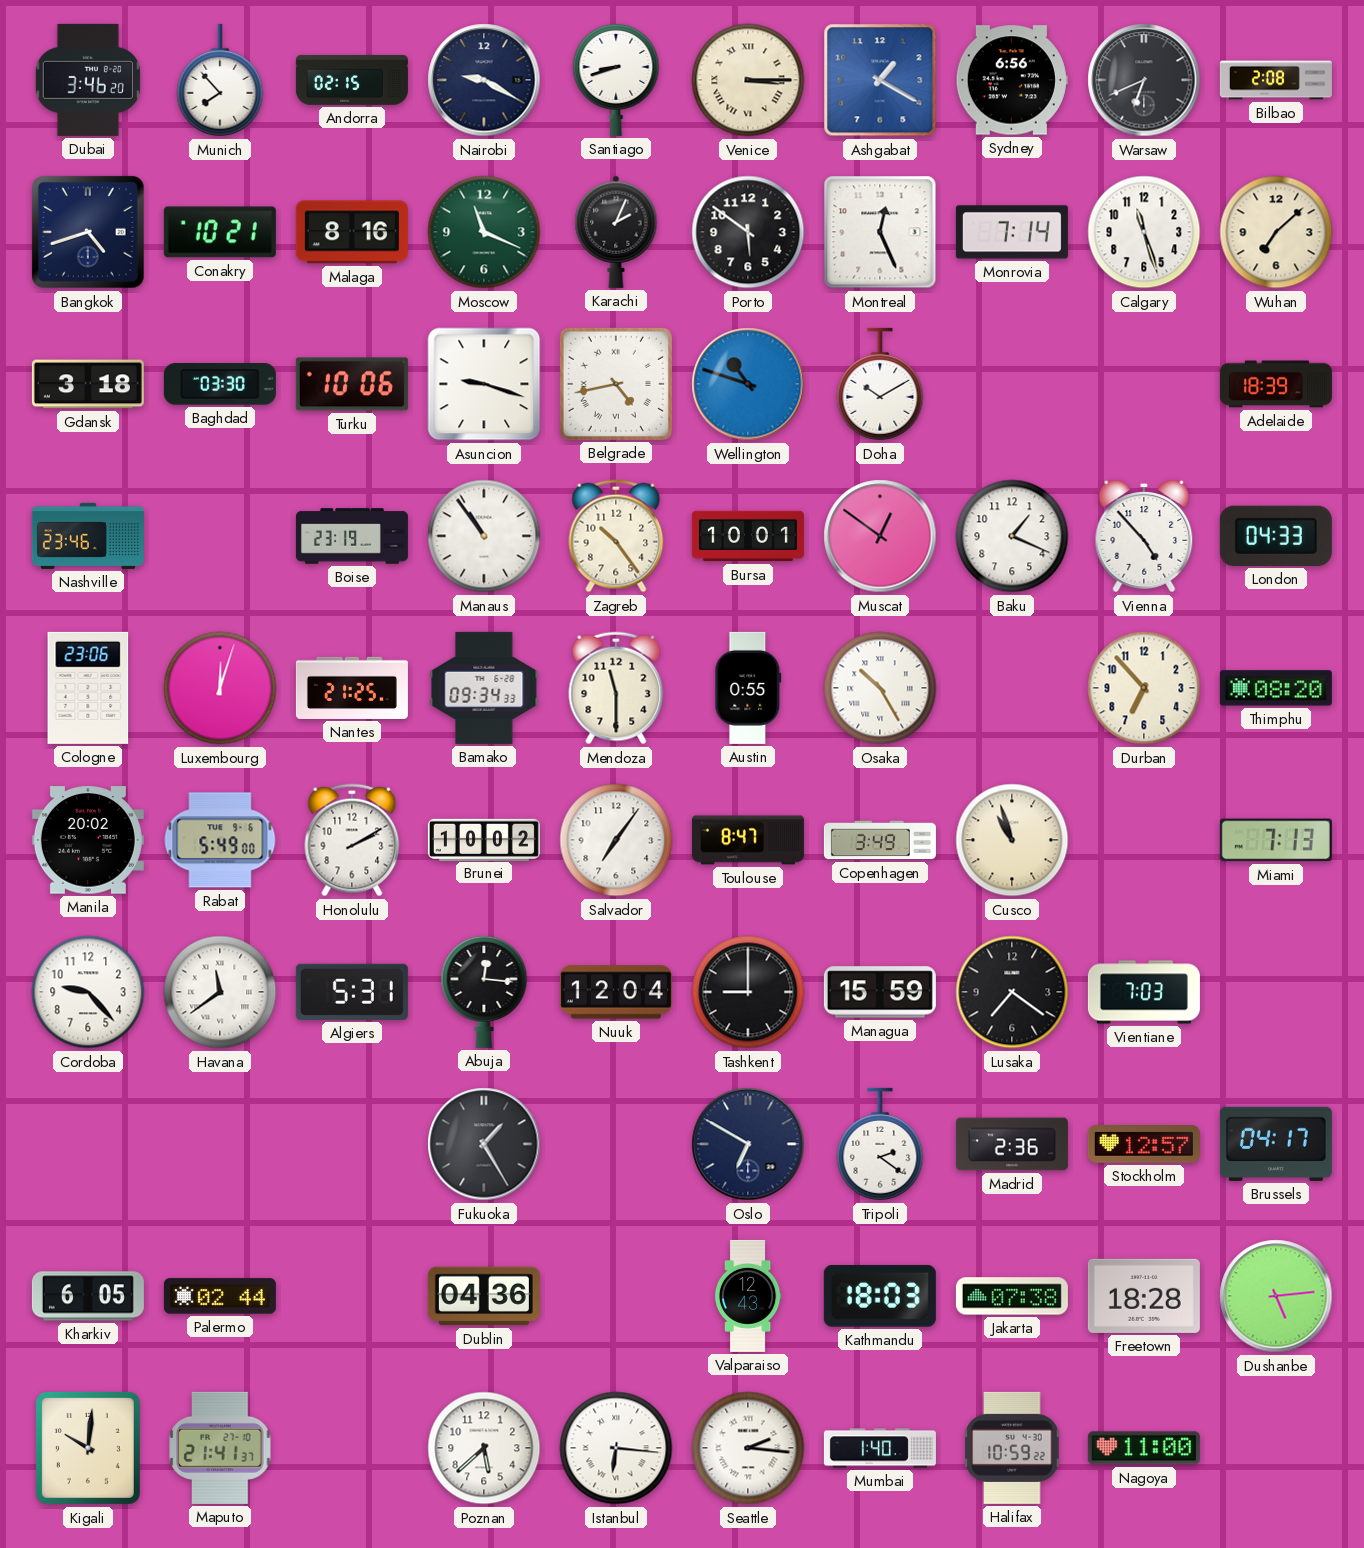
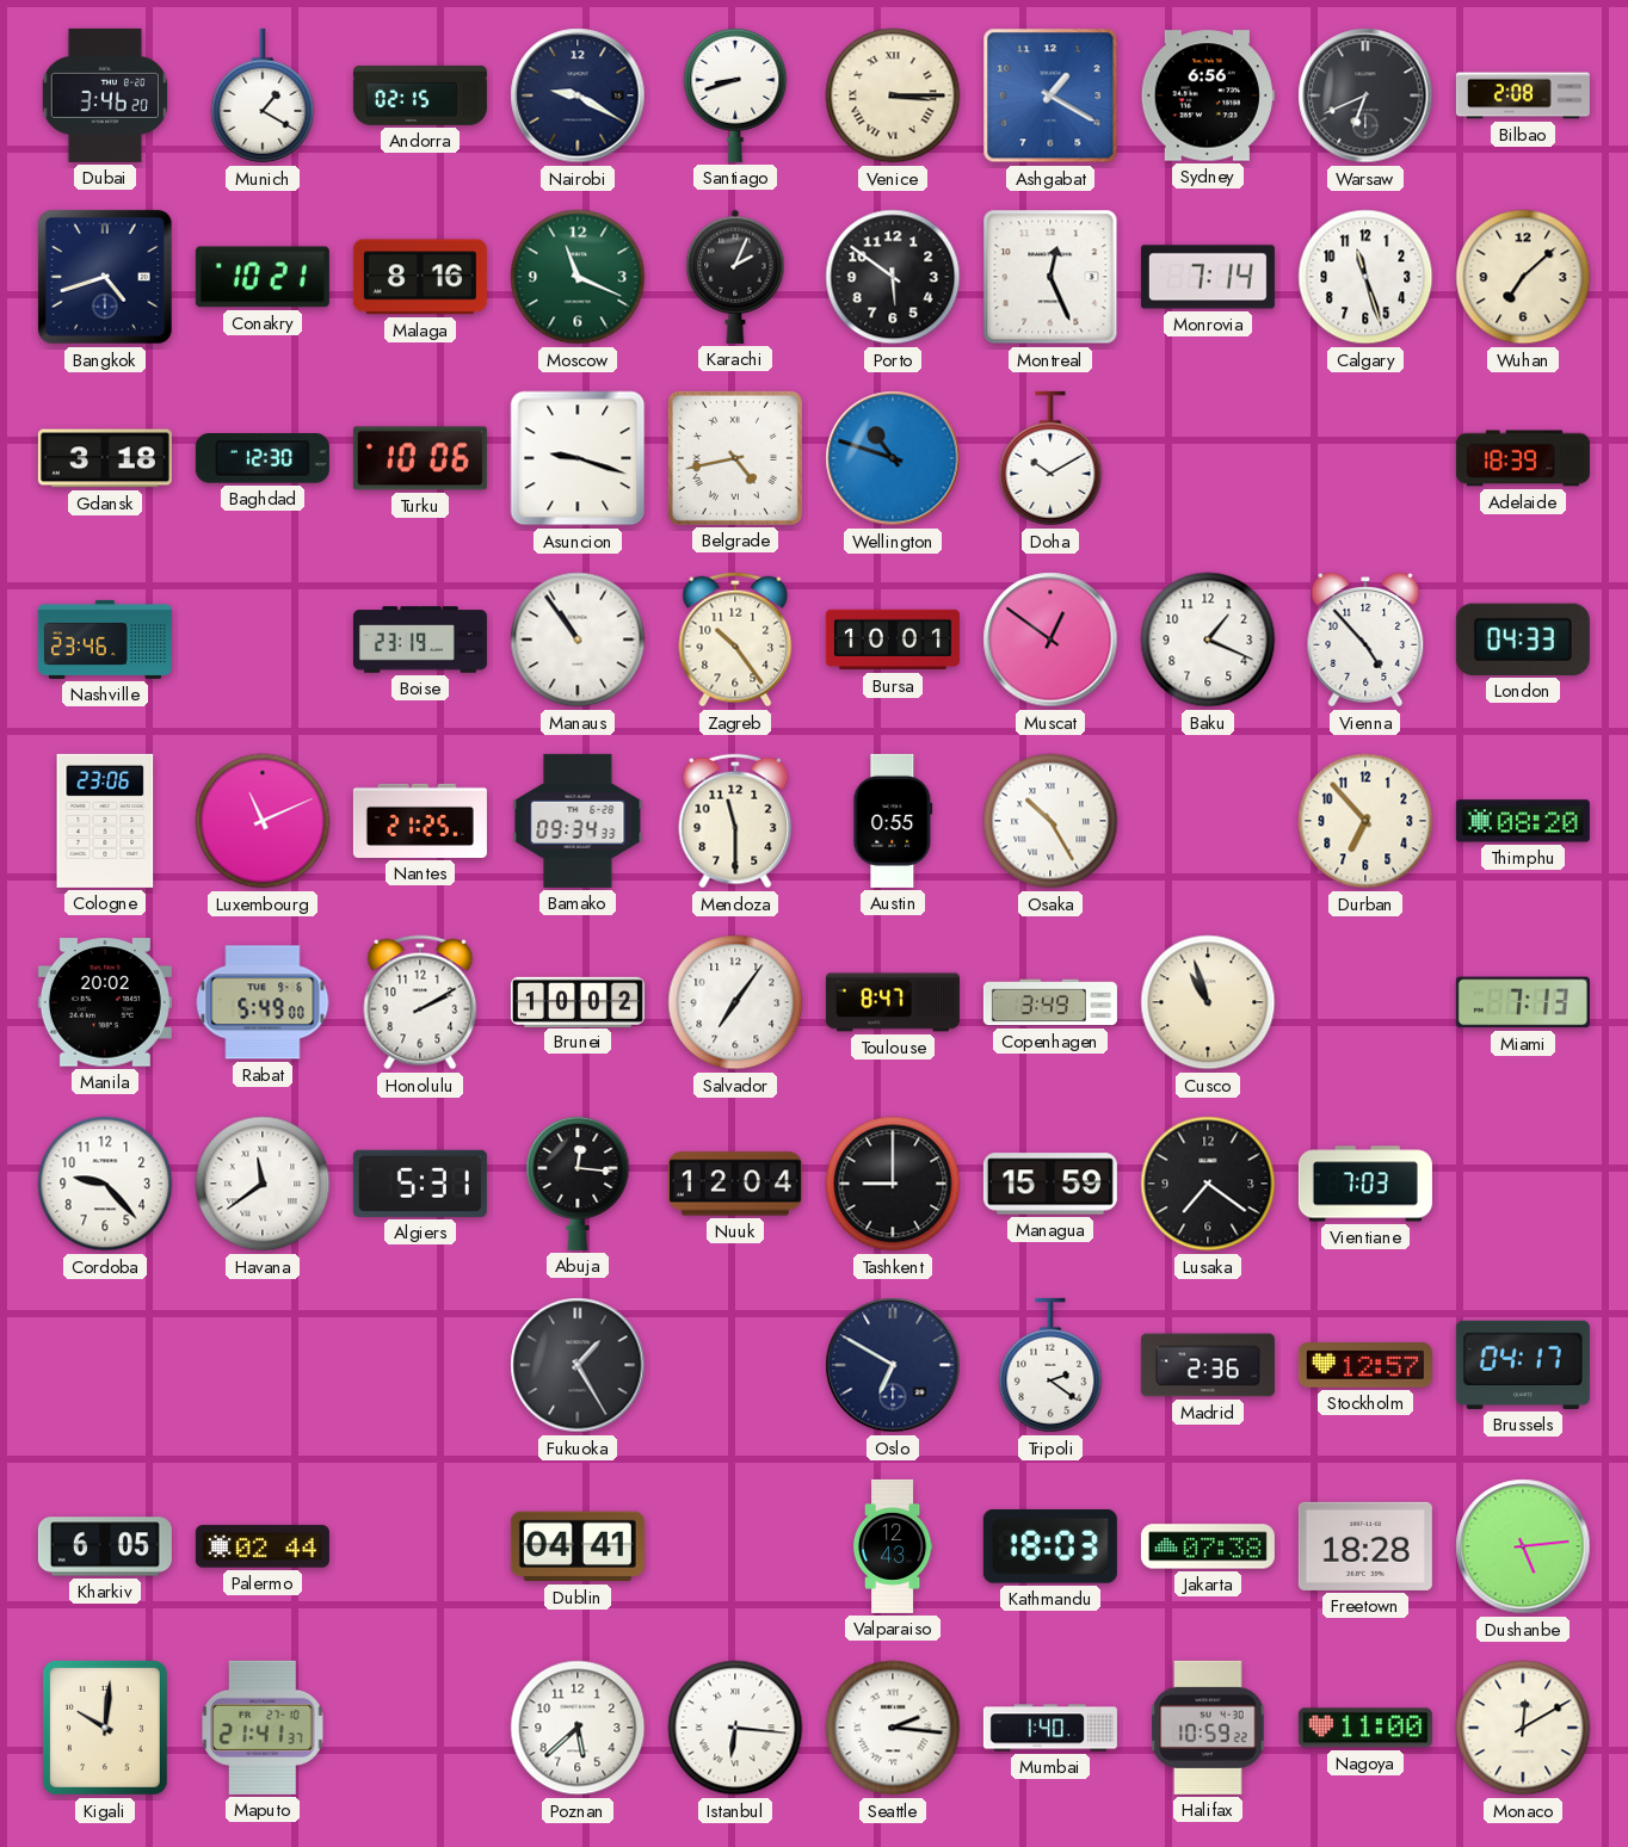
Munich: 7:53 -> 1:20
Baghdad: 03:30 -> 12:30
Luxembourg: 12:03 -> 11:11
Dublin: 04:36 -> 04:41
Monaco: none -> 12:10
